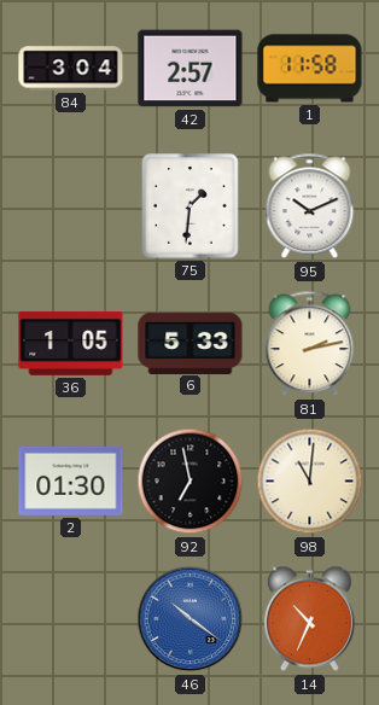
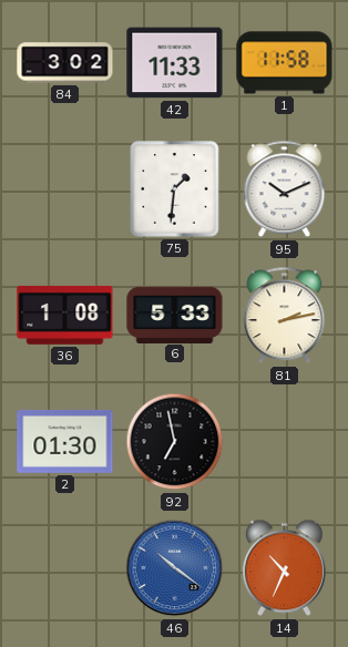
84: 3:04 -> 3:02
42: 2:57 -> 11:33
36: 1:05 -> 1:08
98: 11:01 -> none
